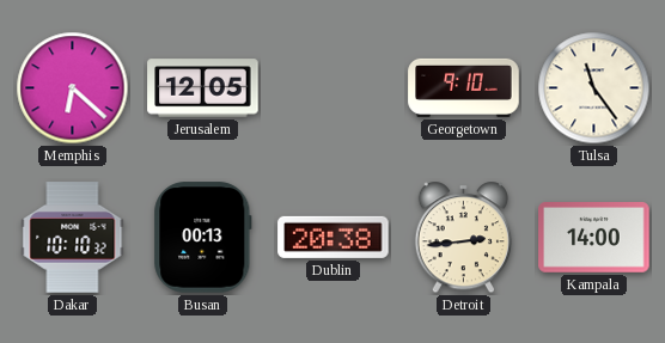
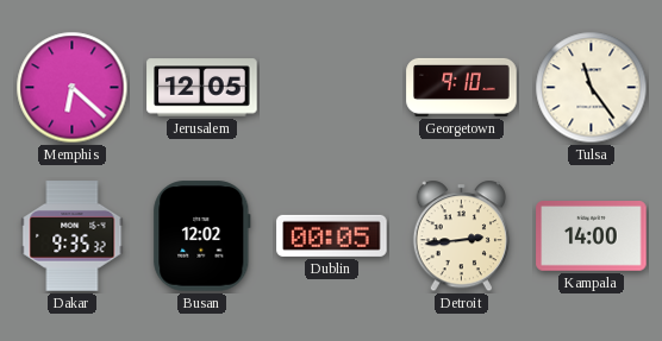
Dakar: 10:10 -> 9:35
Busan: 00:13 -> 12:02
Dublin: 20:38 -> 00:05
